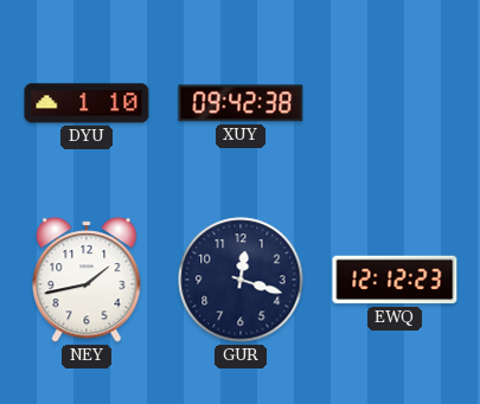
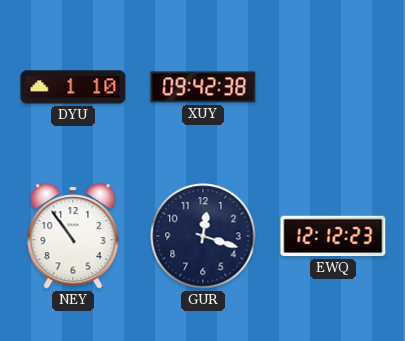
NEY: 1:43 -> 10:54
